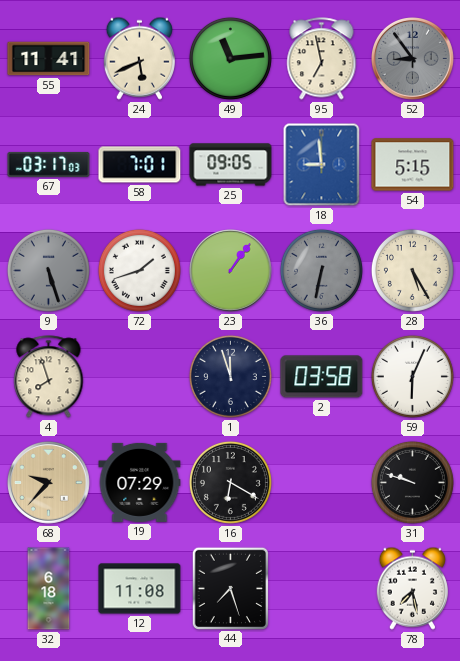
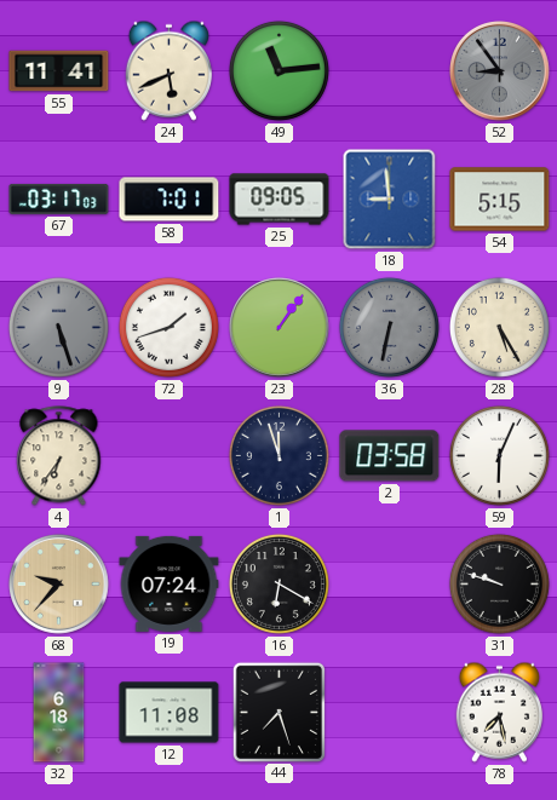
95: 6:58 -> none
4: 7:57 -> 6:36
19: 07:29 -> 07:24
